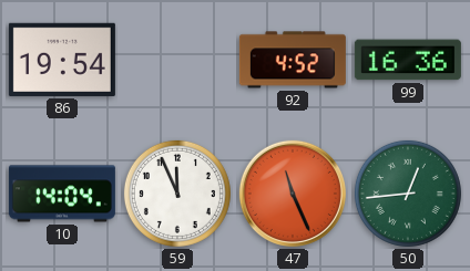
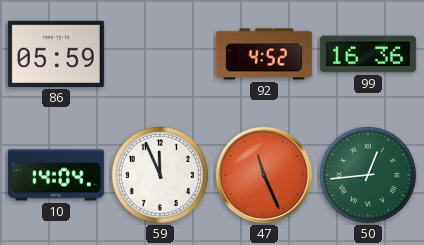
86: 19:54 -> 05:59
